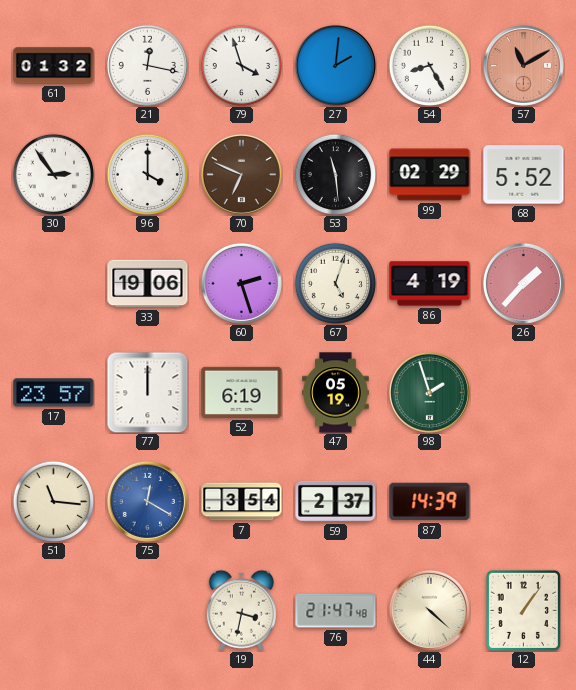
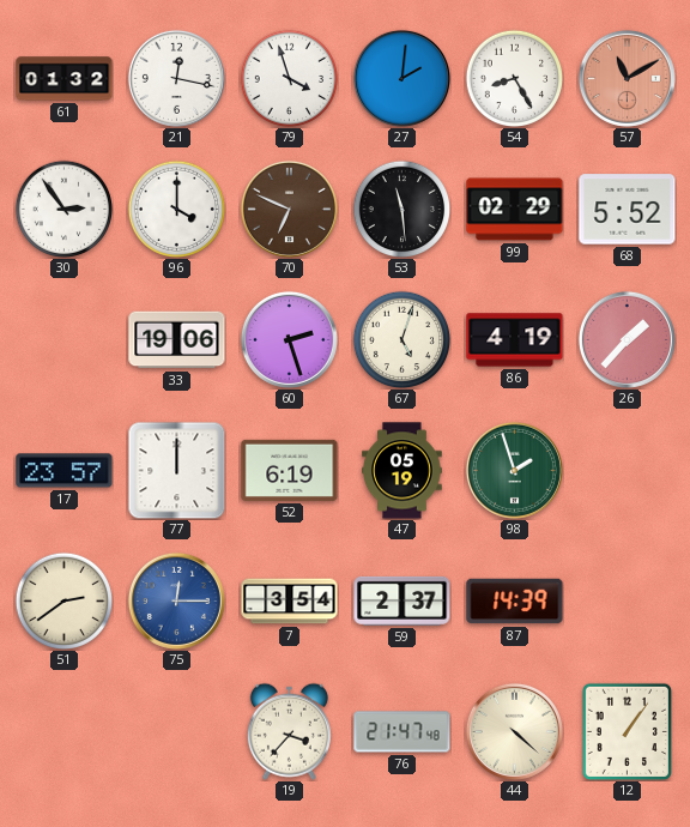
51: 11:16 -> 2:39
75: 12:20 -> 12:15
19: 3:32 -> 3:37
